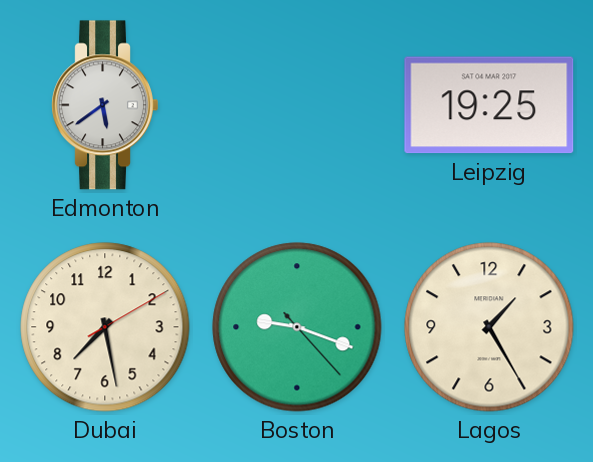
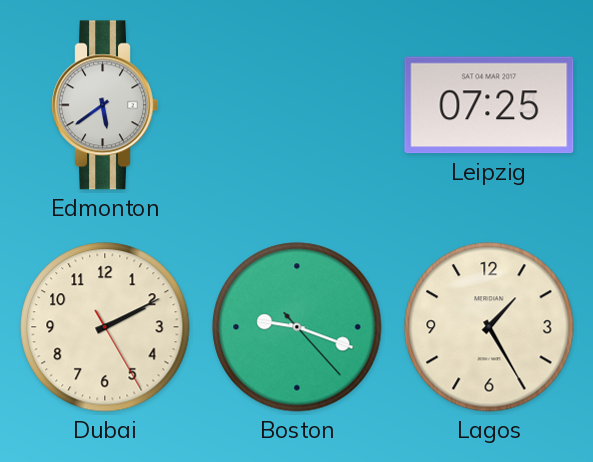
Leipzig: 19:25 -> 07:25
Dubai: 7:28 -> 2:10
